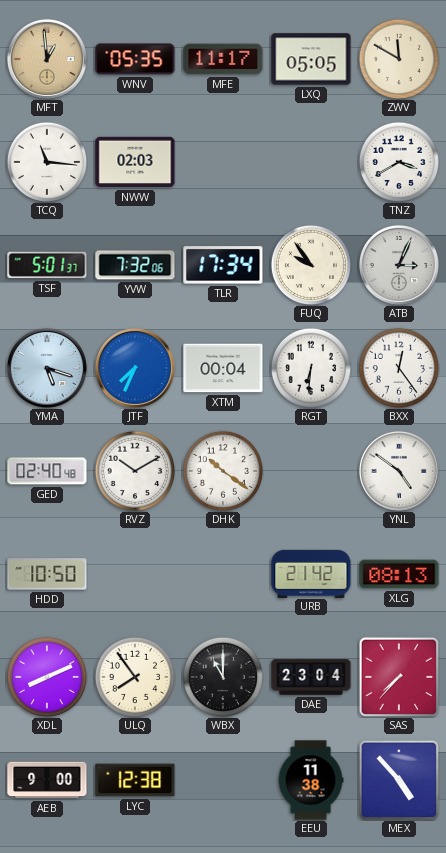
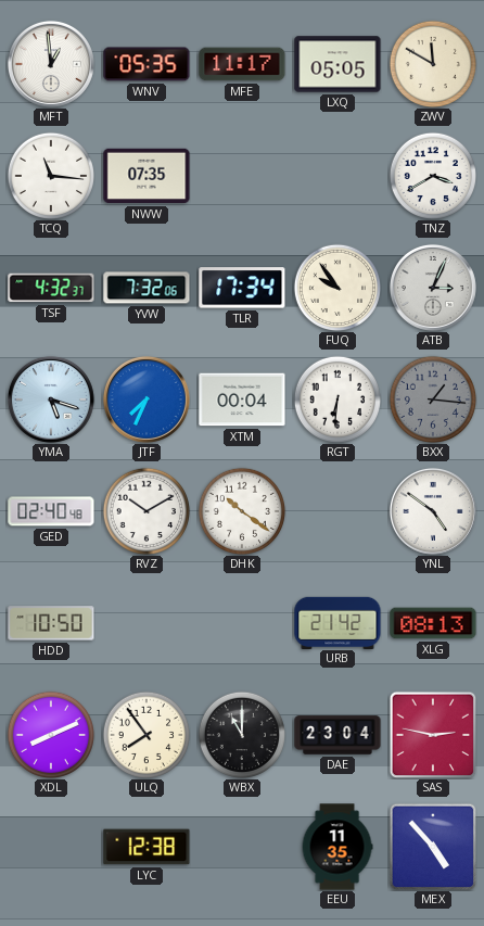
MFT dial: champagne -> white
NWW: 02:03 -> 07:35
TSF: 5:01 -> 4:32
BXX: 12:24 -> 1:16
BXX dial: white -> grey
SAS: 7:37 -> 2:47
AEB: 9:00 -> none
EEU: 11:38 -> 11:35
